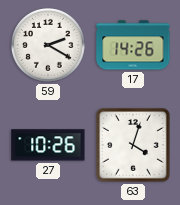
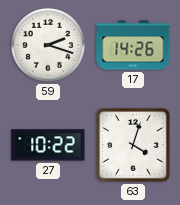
59: 2:20 -> 2:18
27: 10:26 -> 10:22
